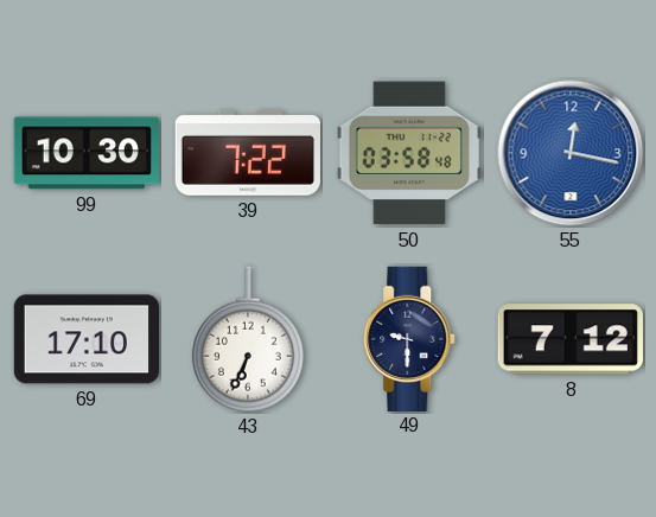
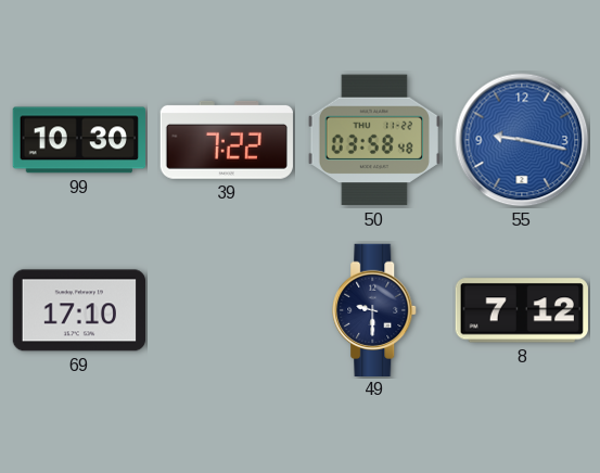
55: 12:17 -> 9:17
43: 6:34 -> none
